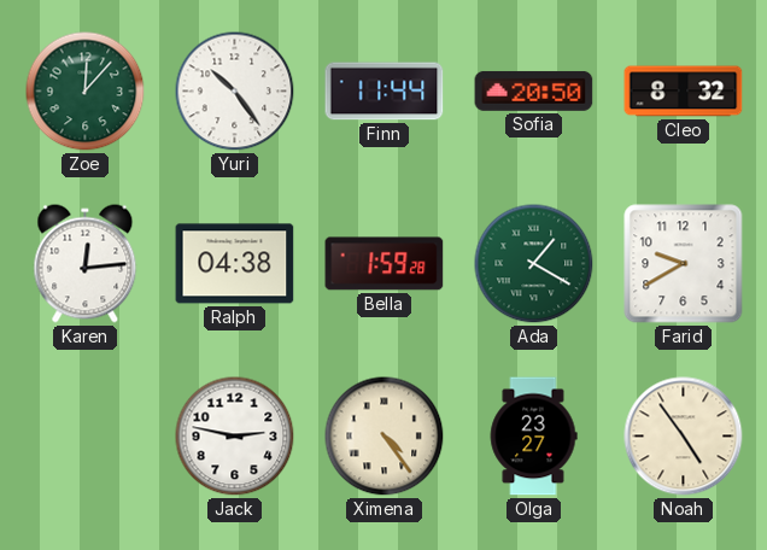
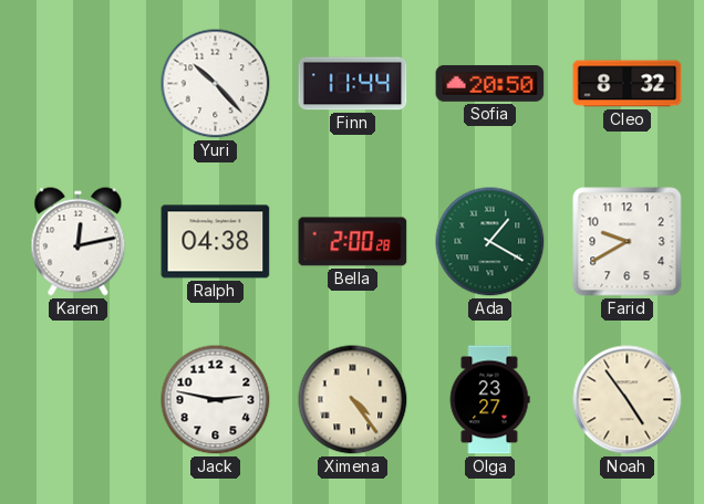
Zoe: 12:07 -> none
Yuri: 10:24 -> 10:23
Karen: 12:14 -> 12:13
Bella: 1:59 -> 2:00
